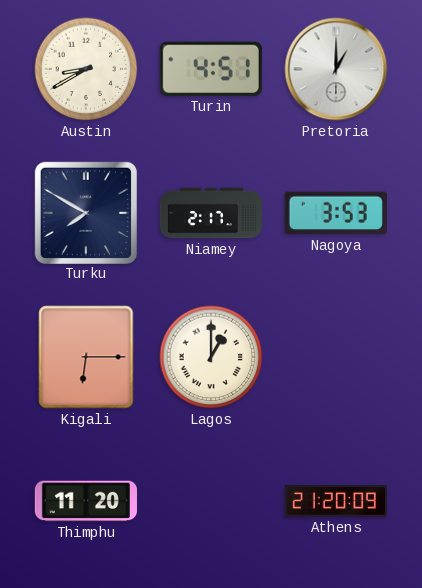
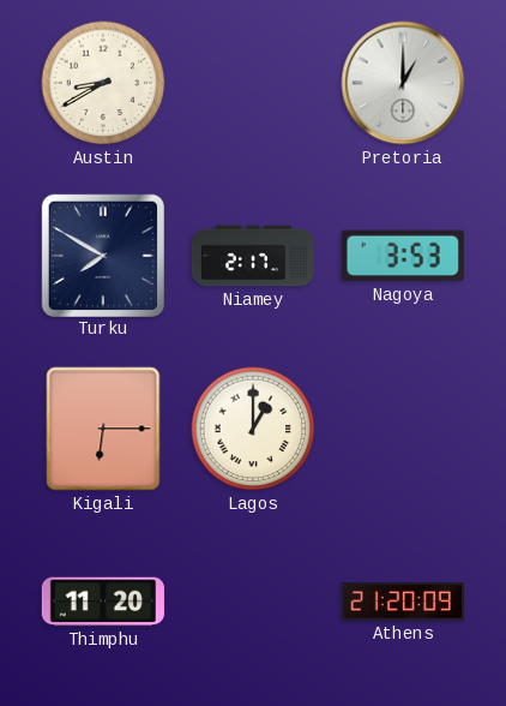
Turin: 4:51 -> none
